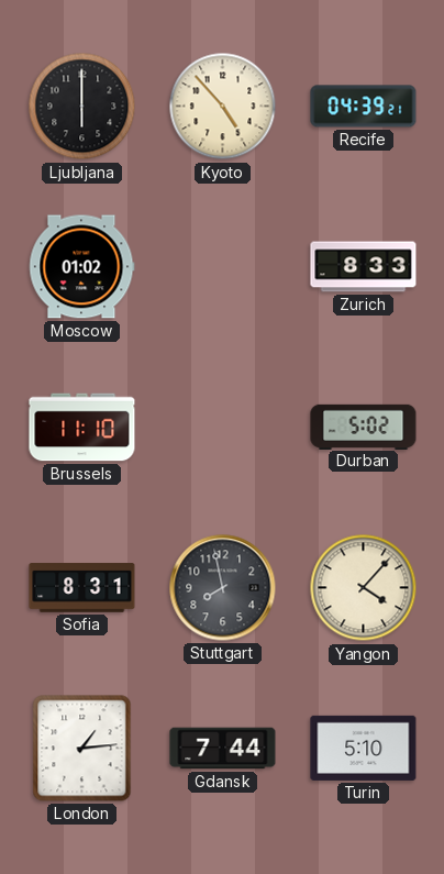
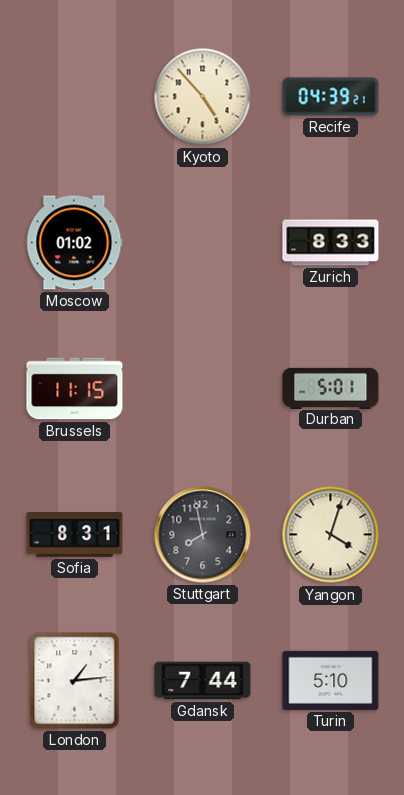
Ljubljana: 6:00 -> none
Brussels: 11:10 -> 11:15
Durban: 5:02 -> 5:01
Yangon: 4:07 -> 4:03
